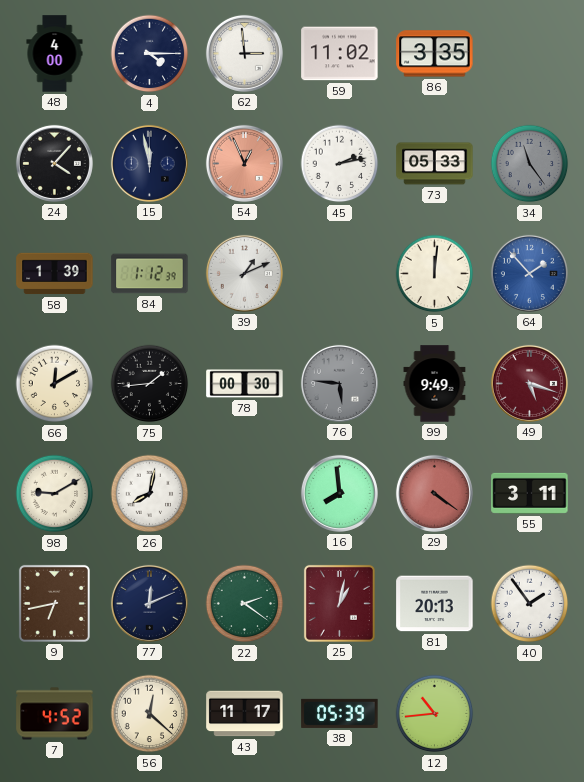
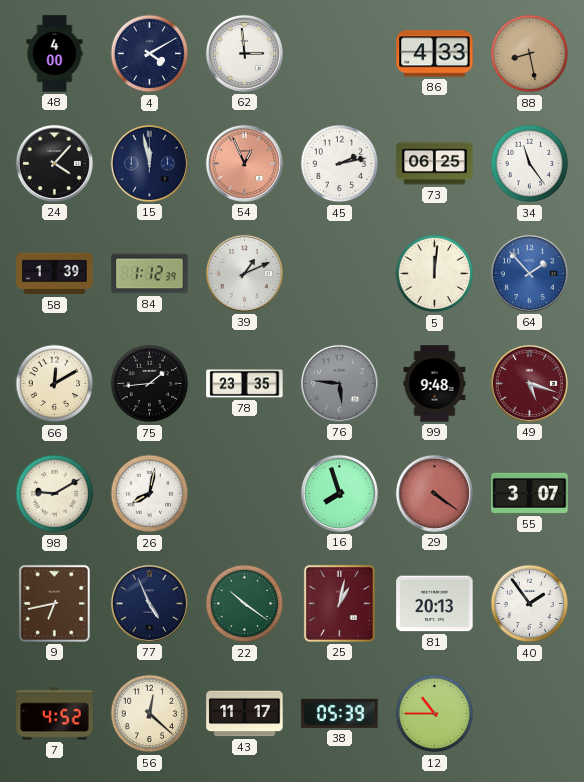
4: 4:15 -> 4:10
59: 11:02 -> none
86: 3:35 -> 4:33
88: none -> 8:28
73: 05:33 -> 06:25
34 dial: grey -> white
78: 00:30 -> 23:35
99: 9:49 -> 9:48
16: 7:59 -> 7:57
55: 3:11 -> 3:07
77: 12:11 -> 4:56
22: 2:21 -> 10:21
12: 10:44 -> 10:45
